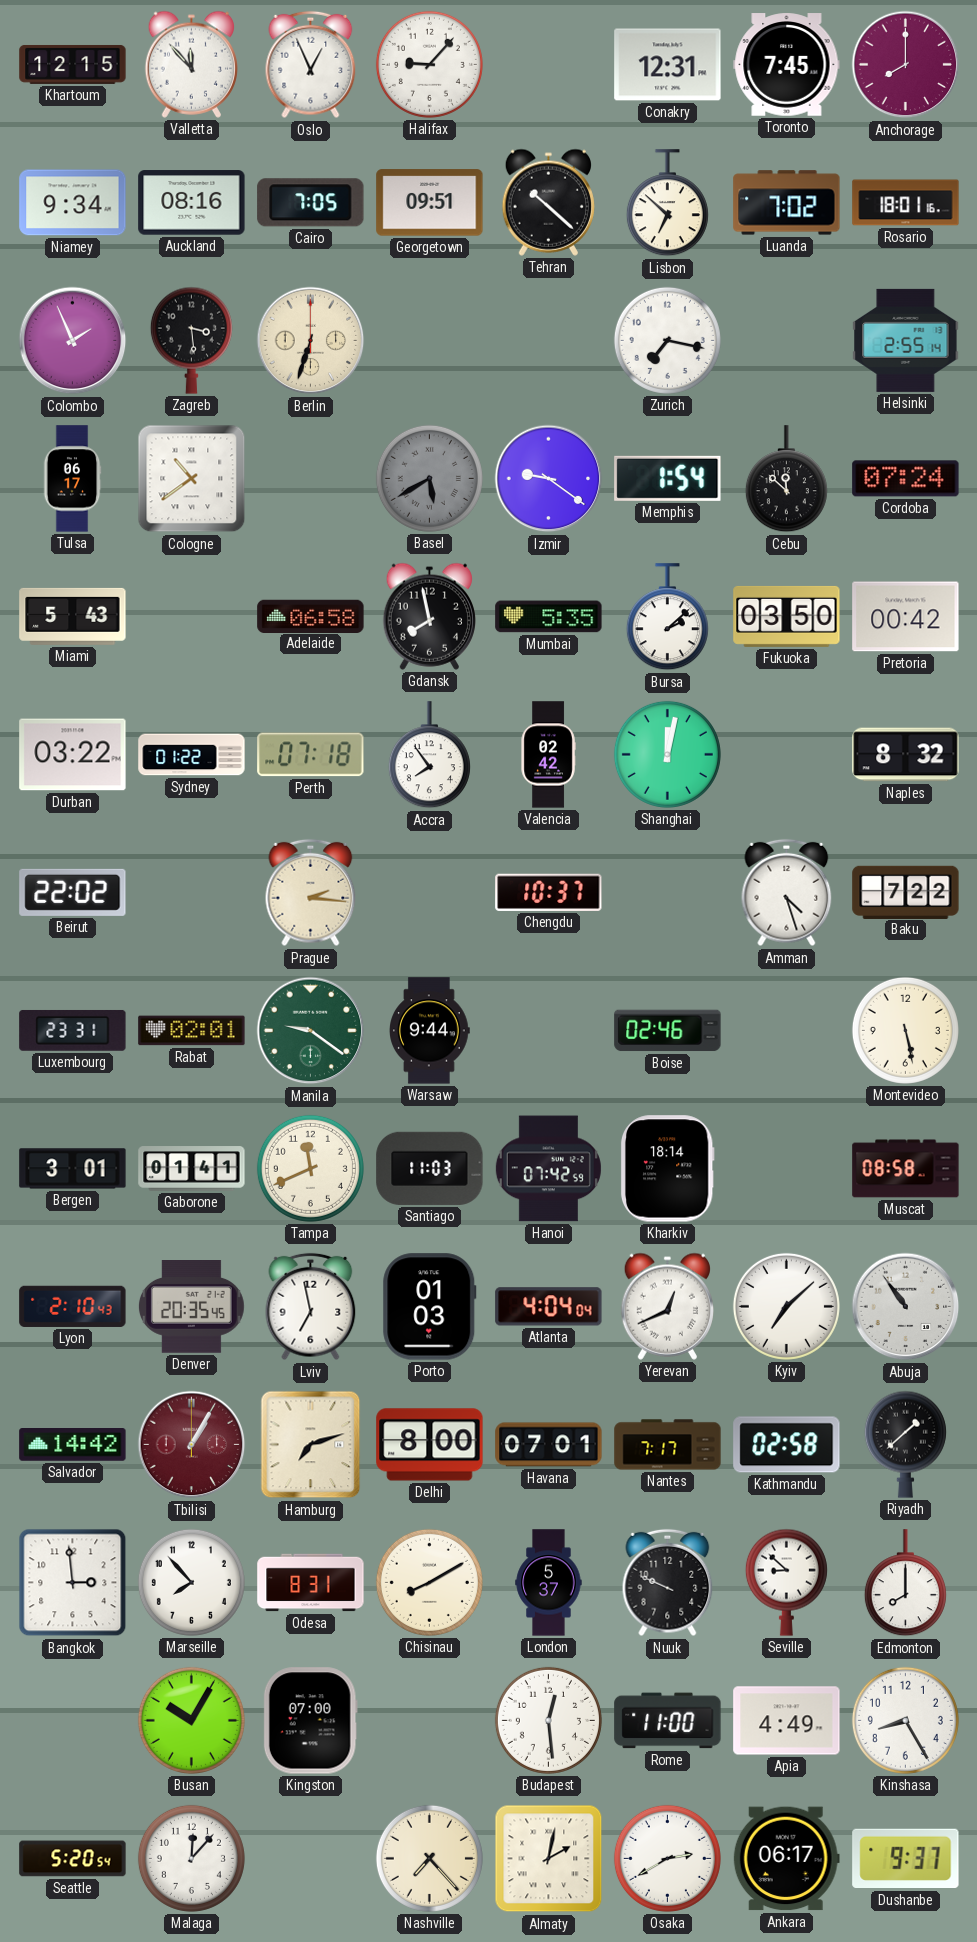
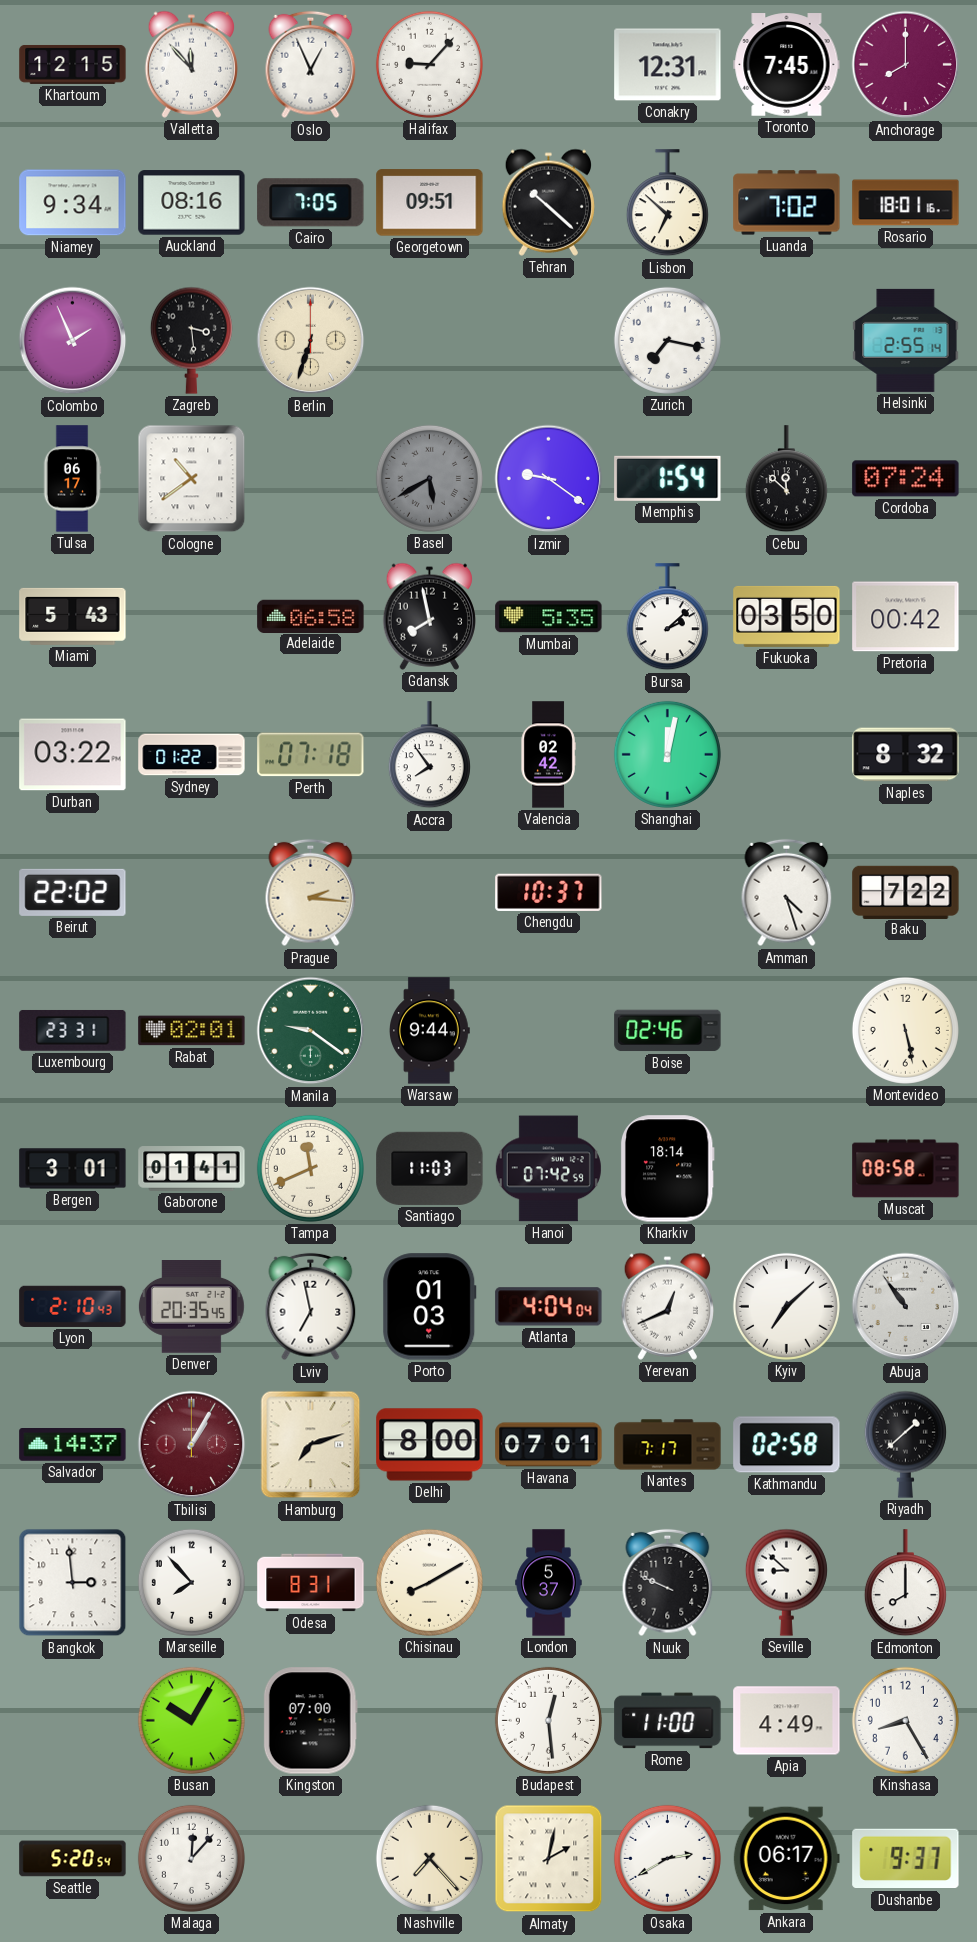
Salvador: 14:42 -> 14:37
